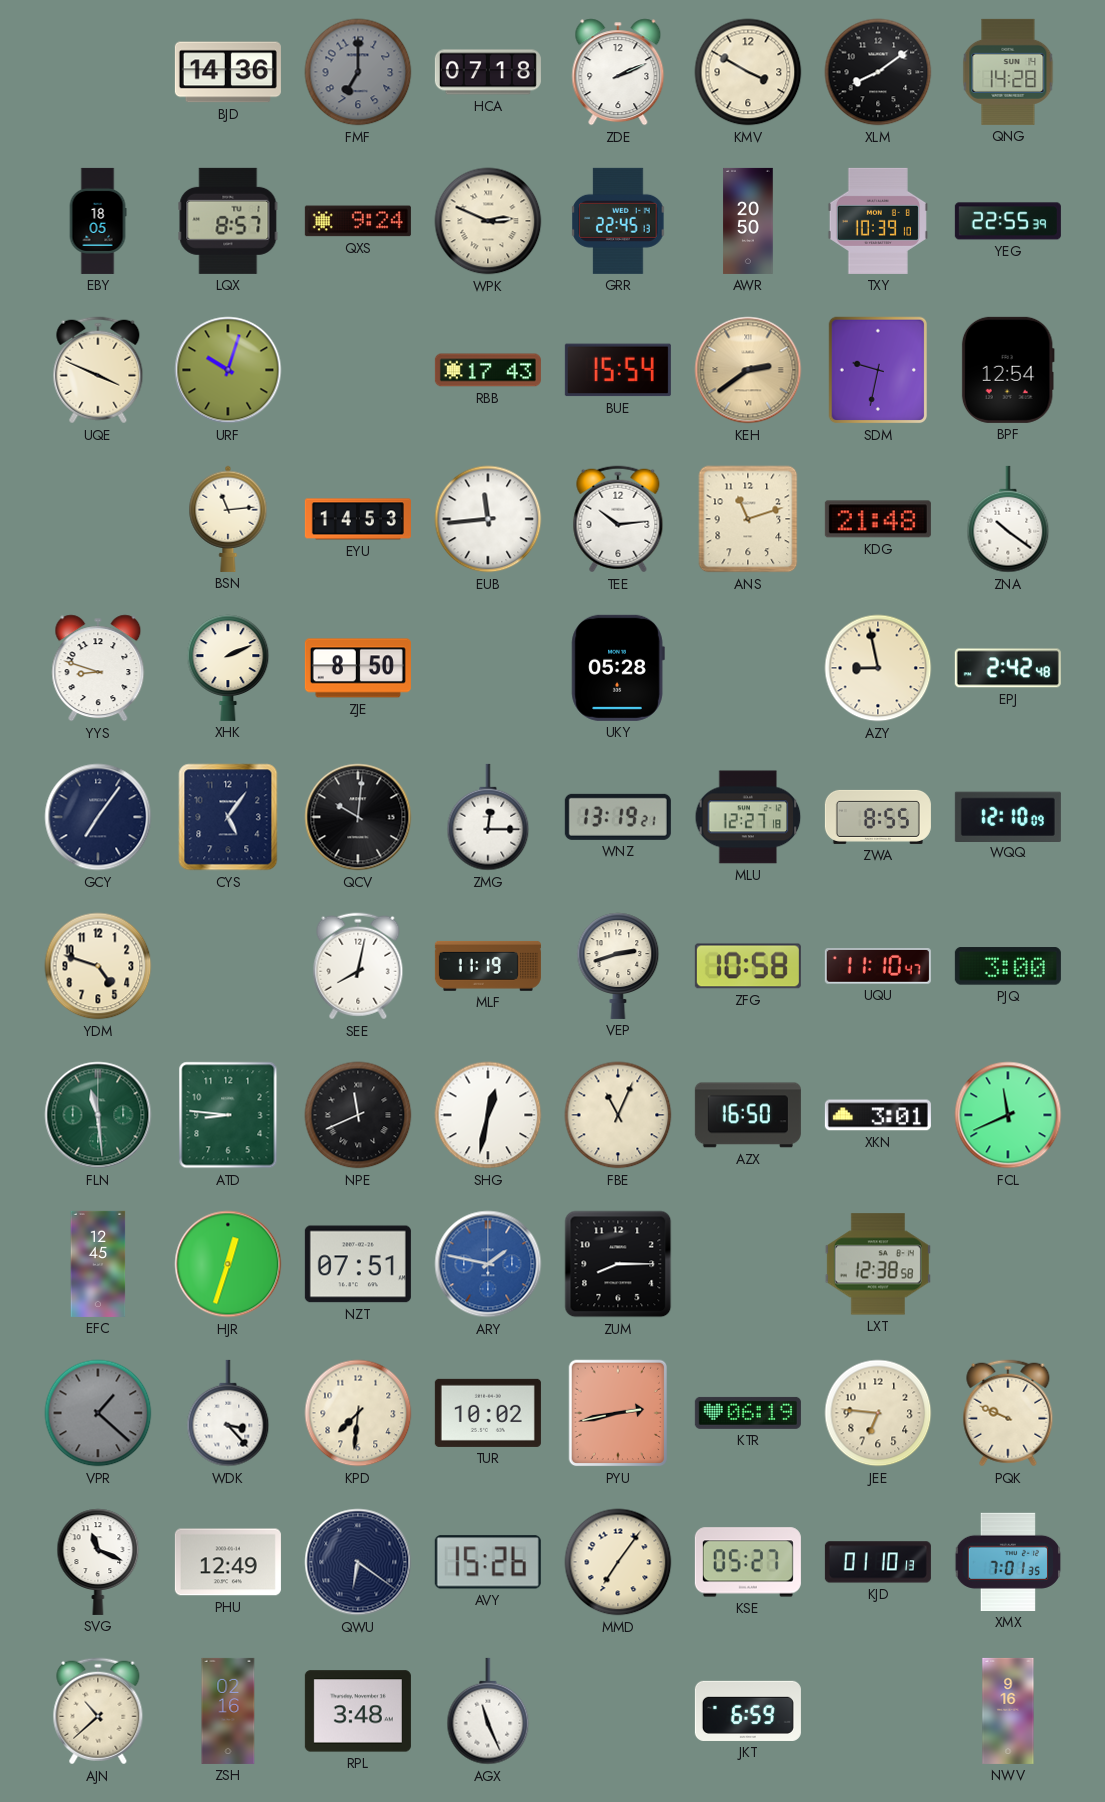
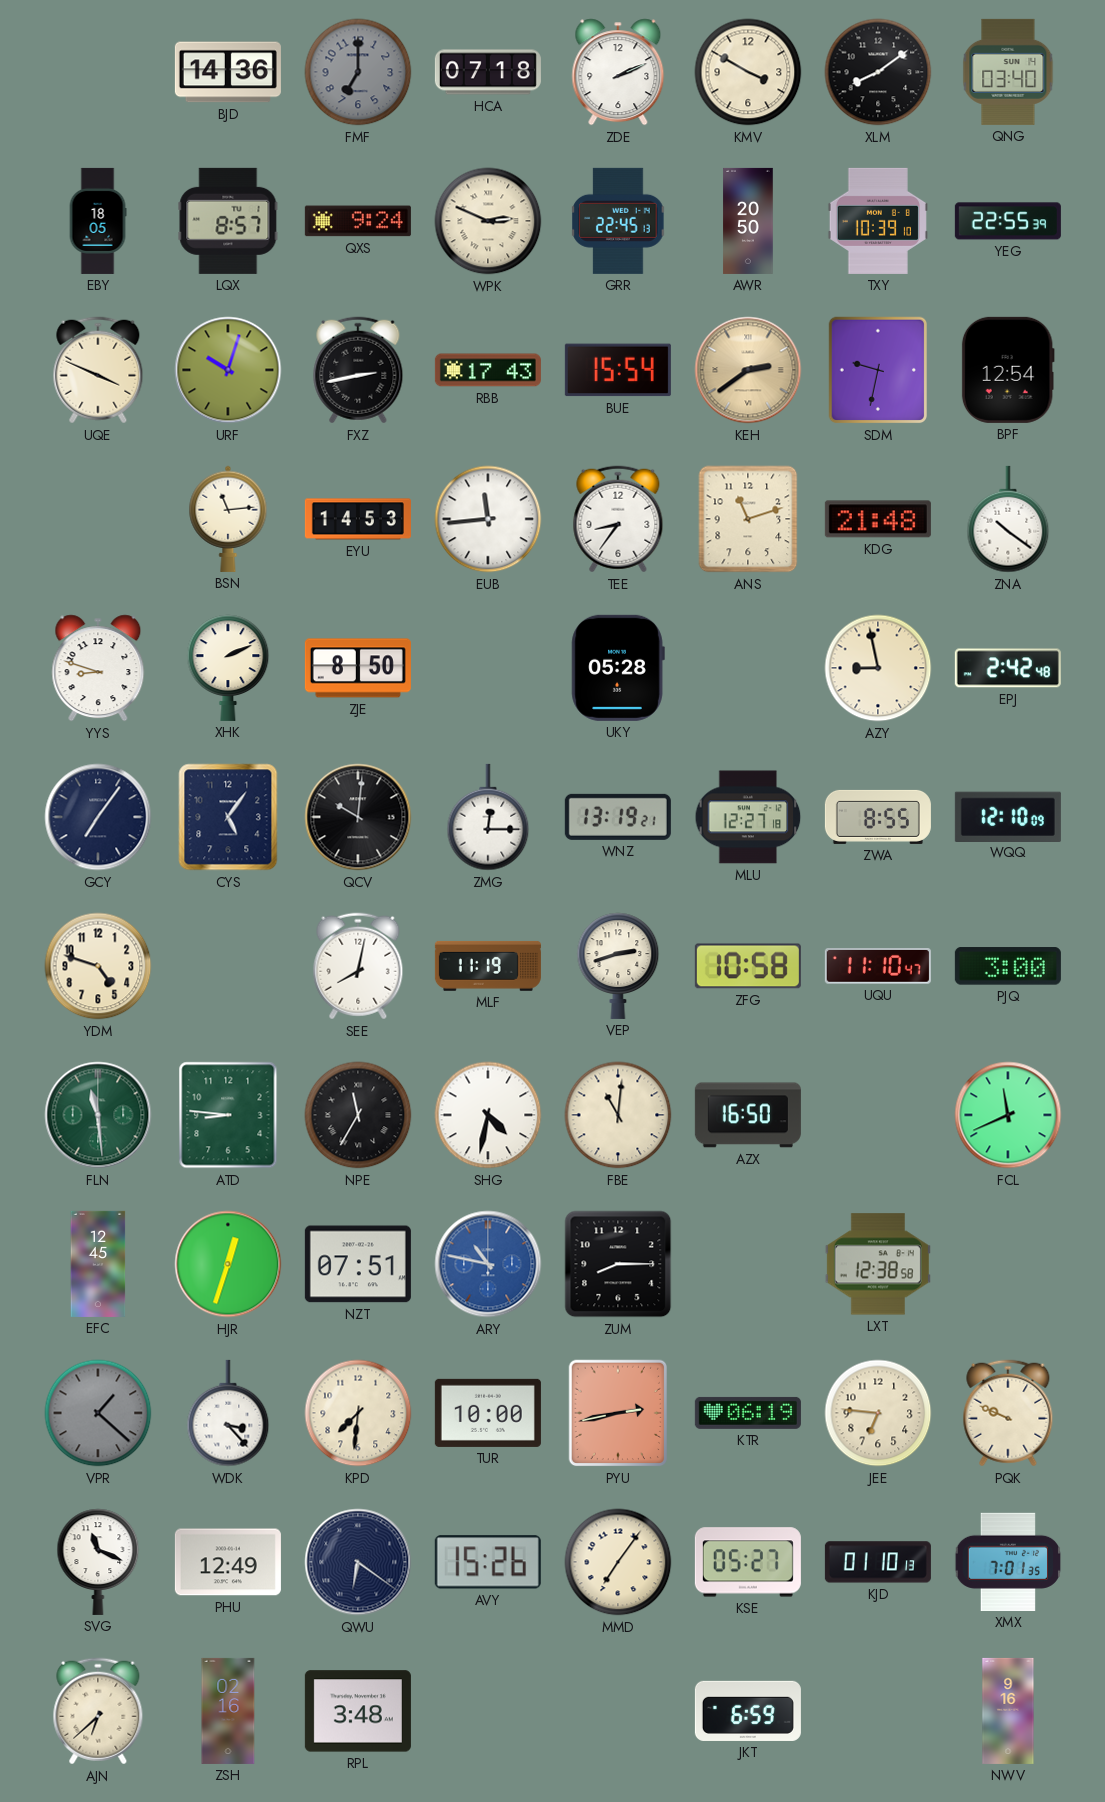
QNG: 14:28 -> 03:40
FXZ: none -> 2:43
TEE: 10:14 -> 8:36
NPE: 11:41 -> 11:35
SHG: 12:32 -> 4:32
FBE: 11:04 -> 11:01
XKN: 3:01 -> none
ARY: 1:47 -> 10:47
TUR: 10:02 -> 10:00
AJN: 10:38 -> 6:38
AGX: 11:26 -> none
